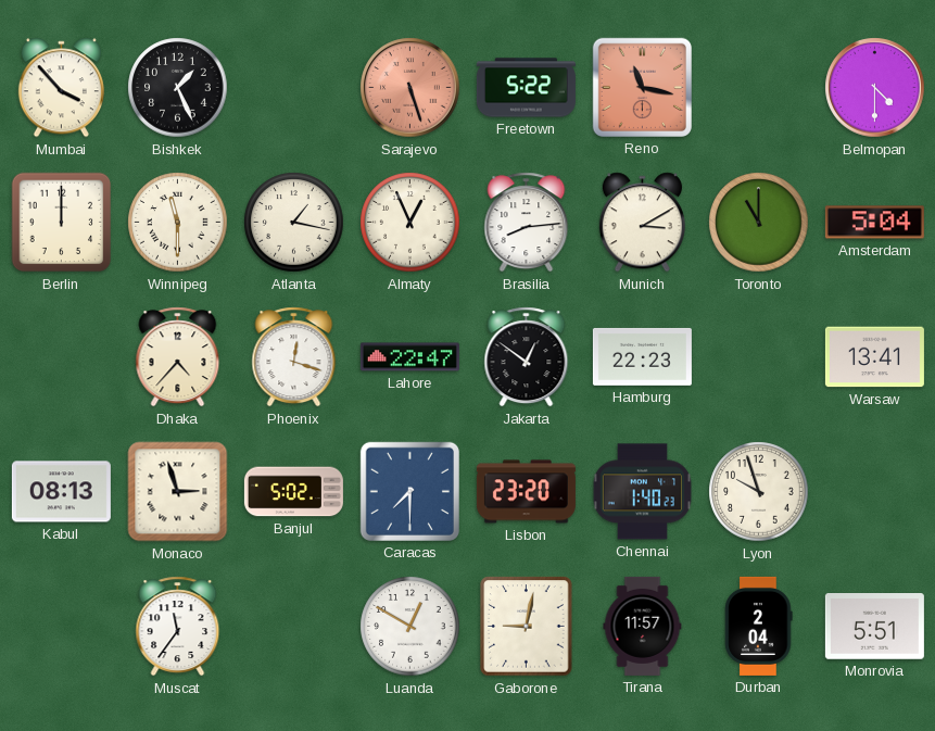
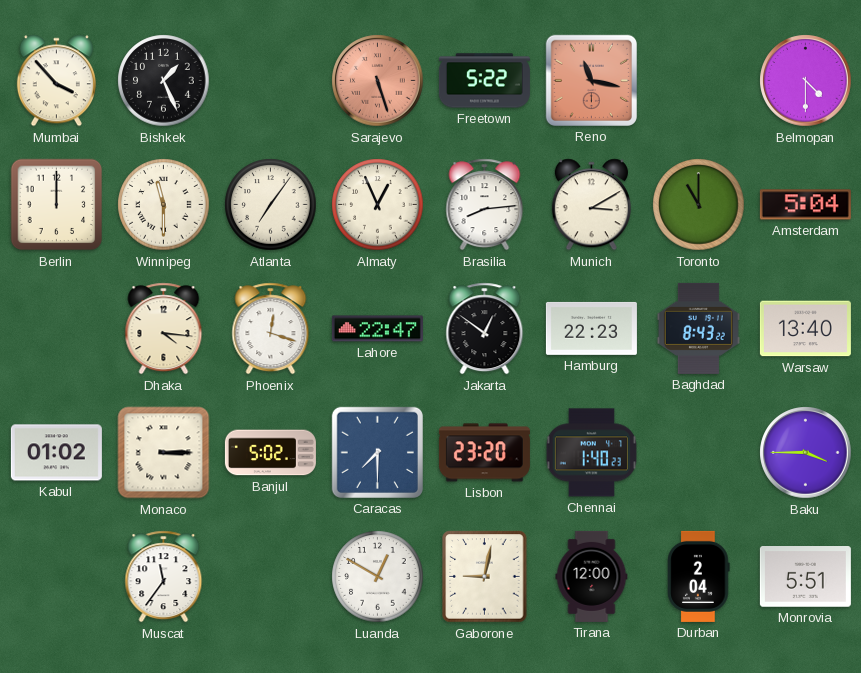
Atlanta: 1:17 -> 7:06
Dhaka: 4:37 -> 4:16
Baghdad: none -> 8:43
Warsaw: 13:41 -> 13:40
Kabul: 08:13 -> 01:02
Monaco: 2:57 -> 3:15
Lyon: 9:57 -> none
Baku: none -> 3:45
Tirana: 11:57 -> 12:00
